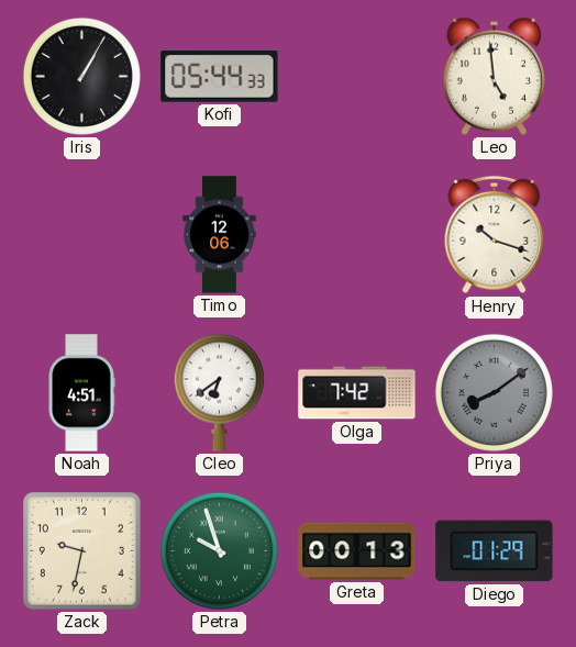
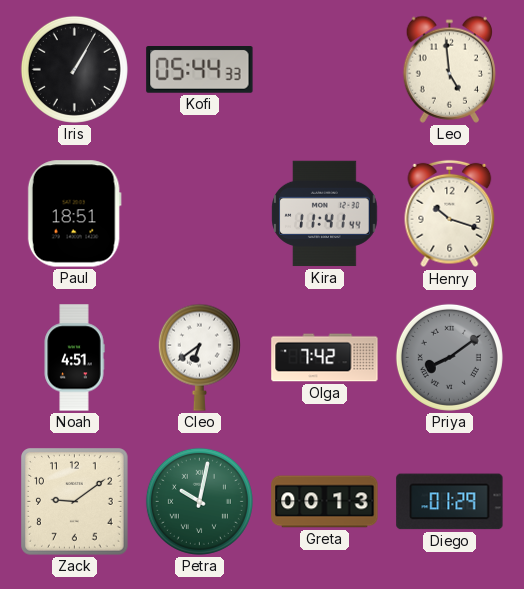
Paul: none -> 18:51
Timo: 12:06 -> none
Kira: none -> 11:41
Zack: 9:32 -> 9:09
Petra: 9:57 -> 10:02
